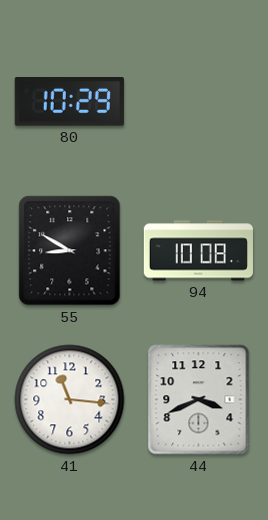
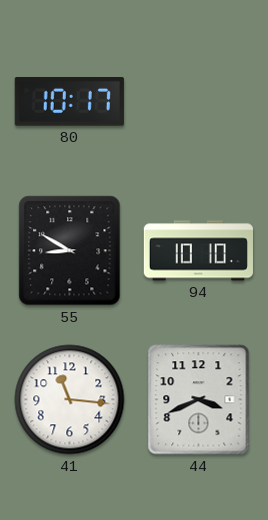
80: 10:29 -> 10:17
94: 10:08 -> 10:10
